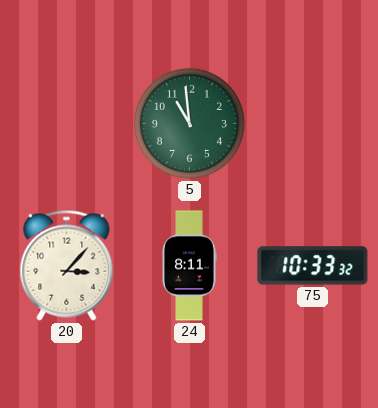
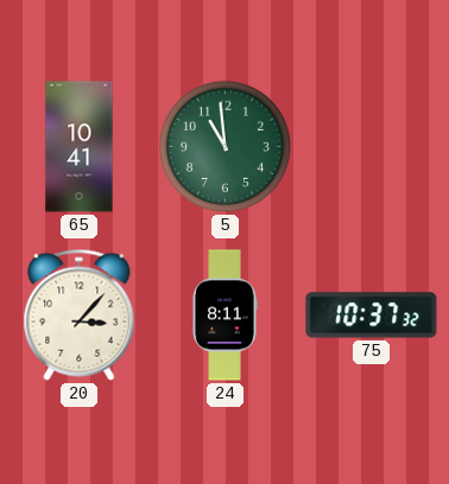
65: none -> 10:41
75: 10:33 -> 10:37
